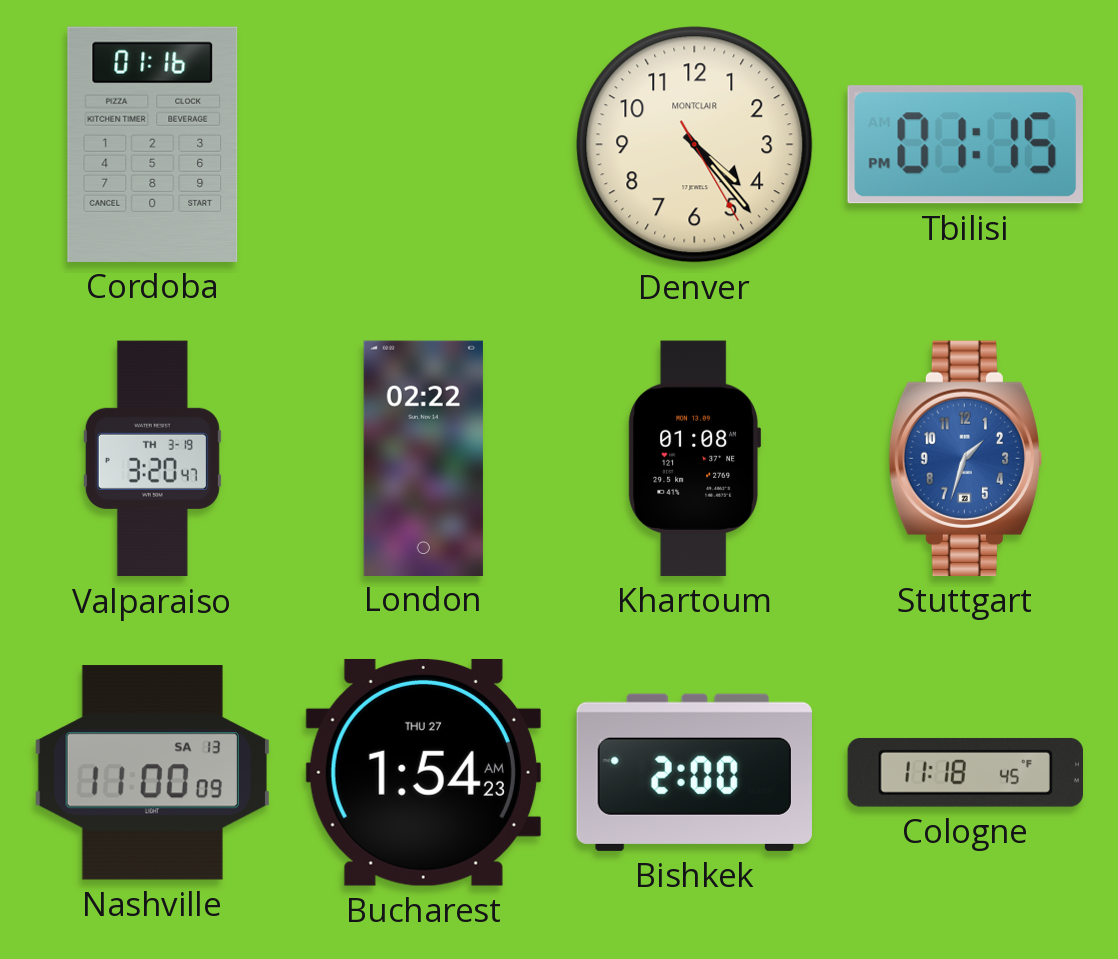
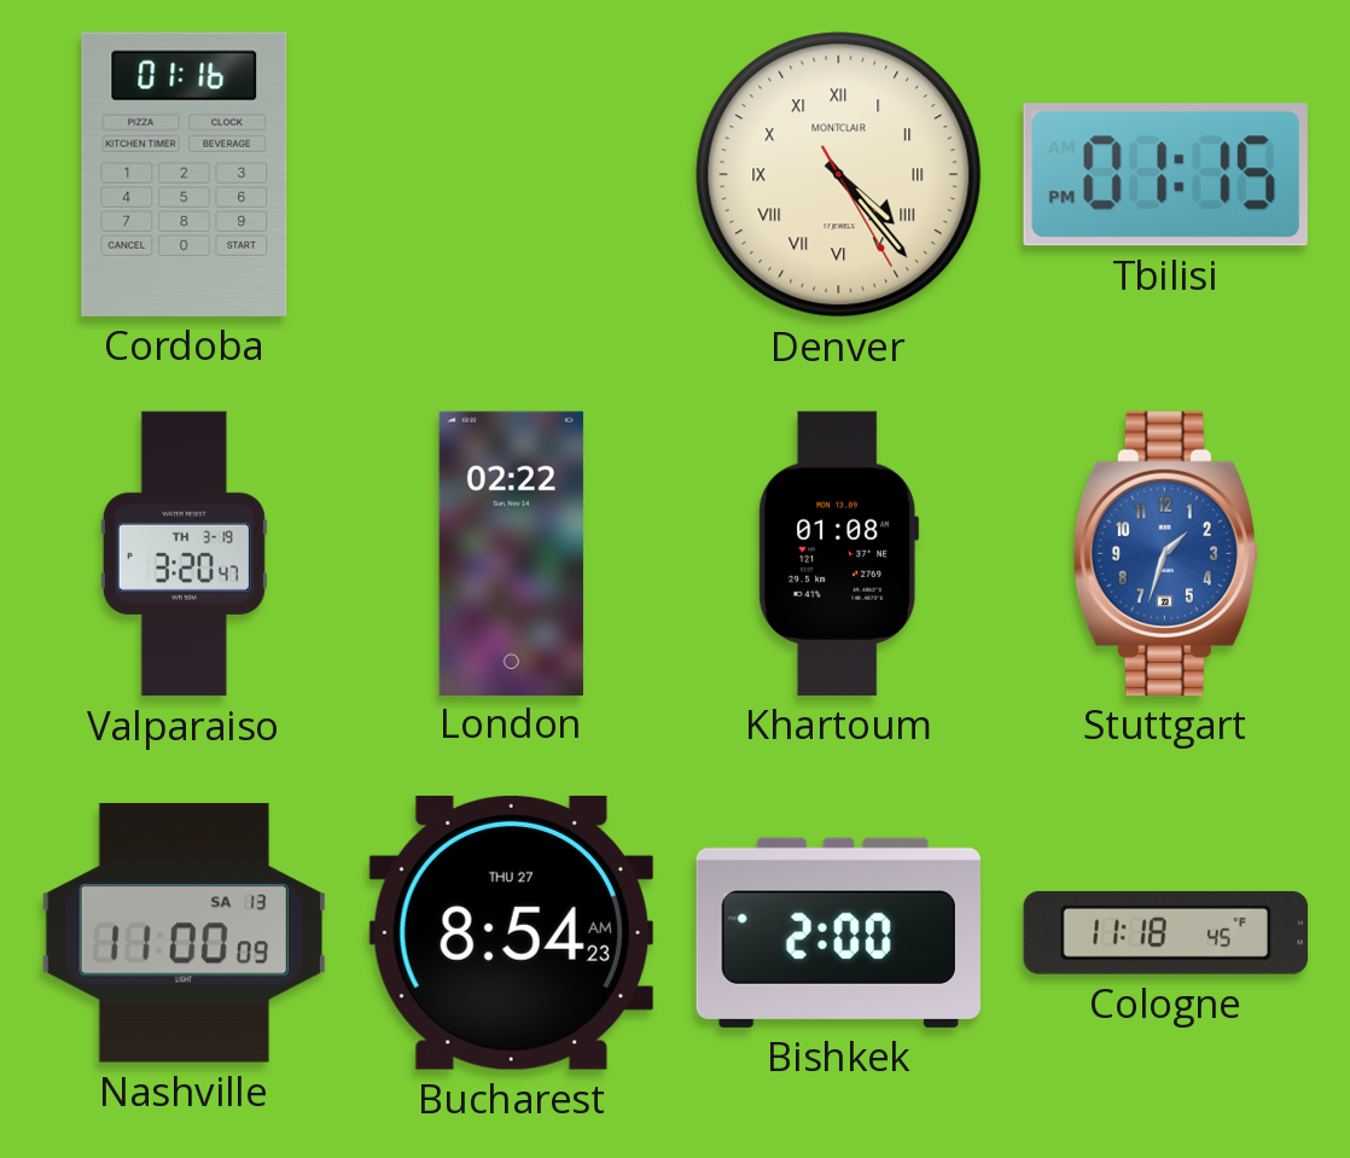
Denver numerals: Arabic -> Roman
Bucharest: 1:54 -> 8:54
